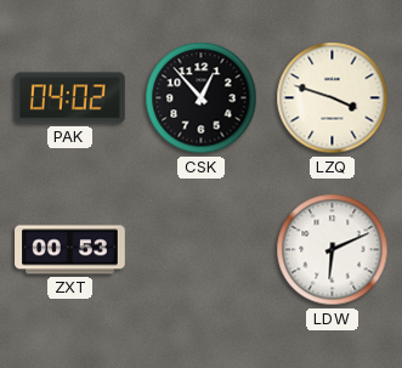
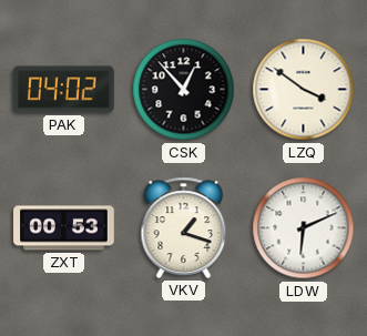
LZQ: 3:48 -> 3:51
VKV: none -> 1:18
